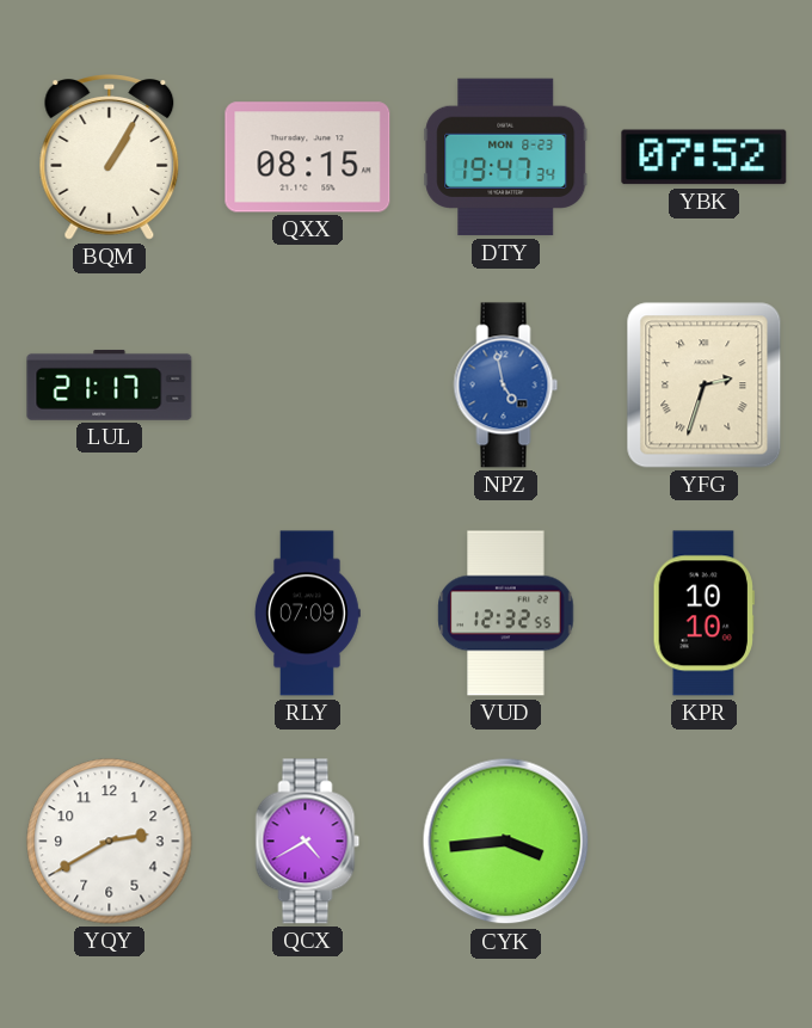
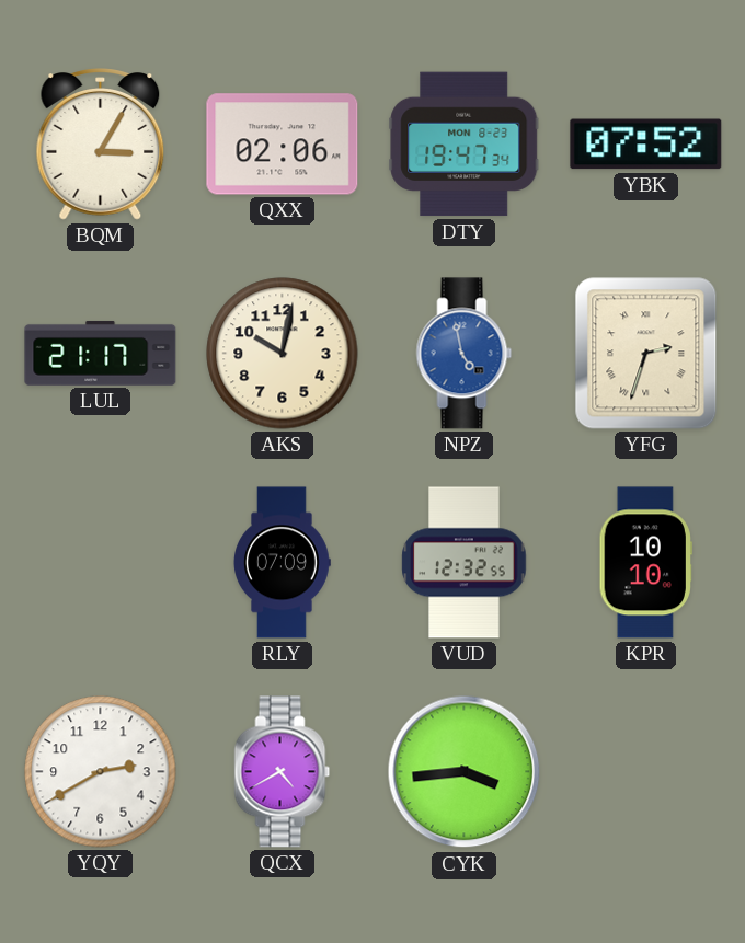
BQM: 1:05 -> 3:05
QXX: 08:15 -> 02:06
AKS: none -> 10:02
